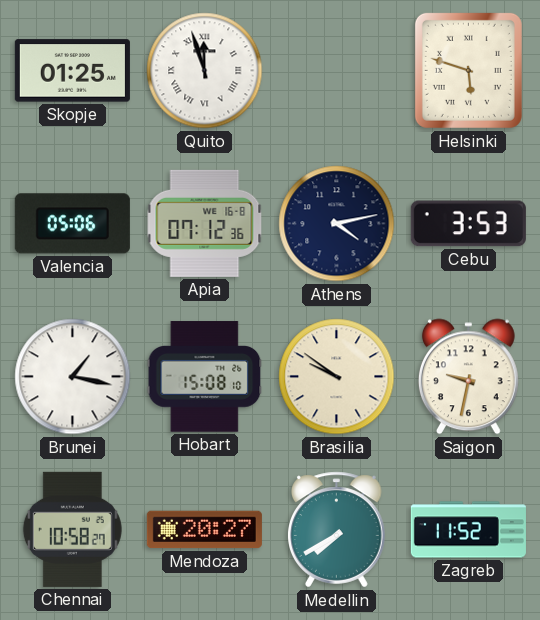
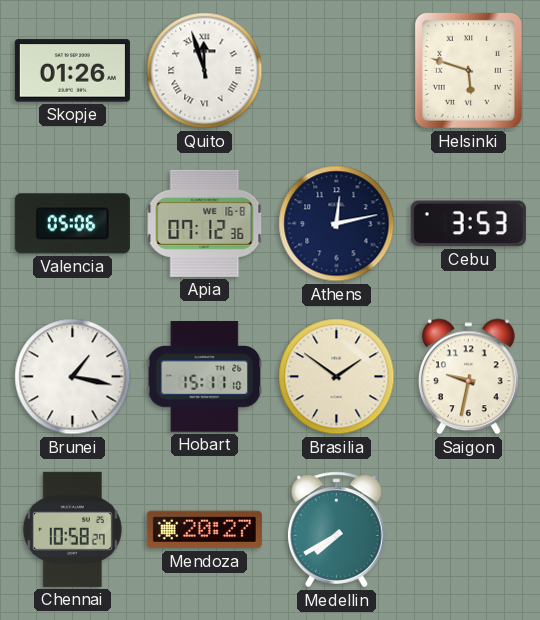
Skopje: 01:25 -> 01:26
Athens: 4:13 -> 12:13
Hobart: 15:08 -> 15:11
Brasilia: 9:51 -> 1:51
Zagreb: 11:52 -> none
